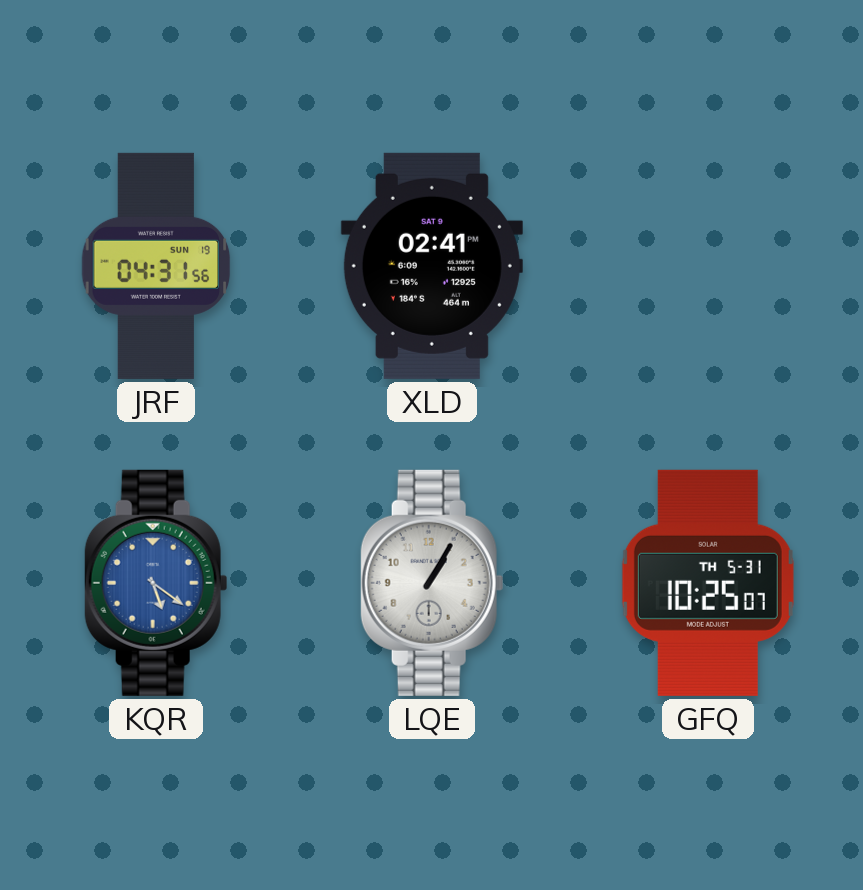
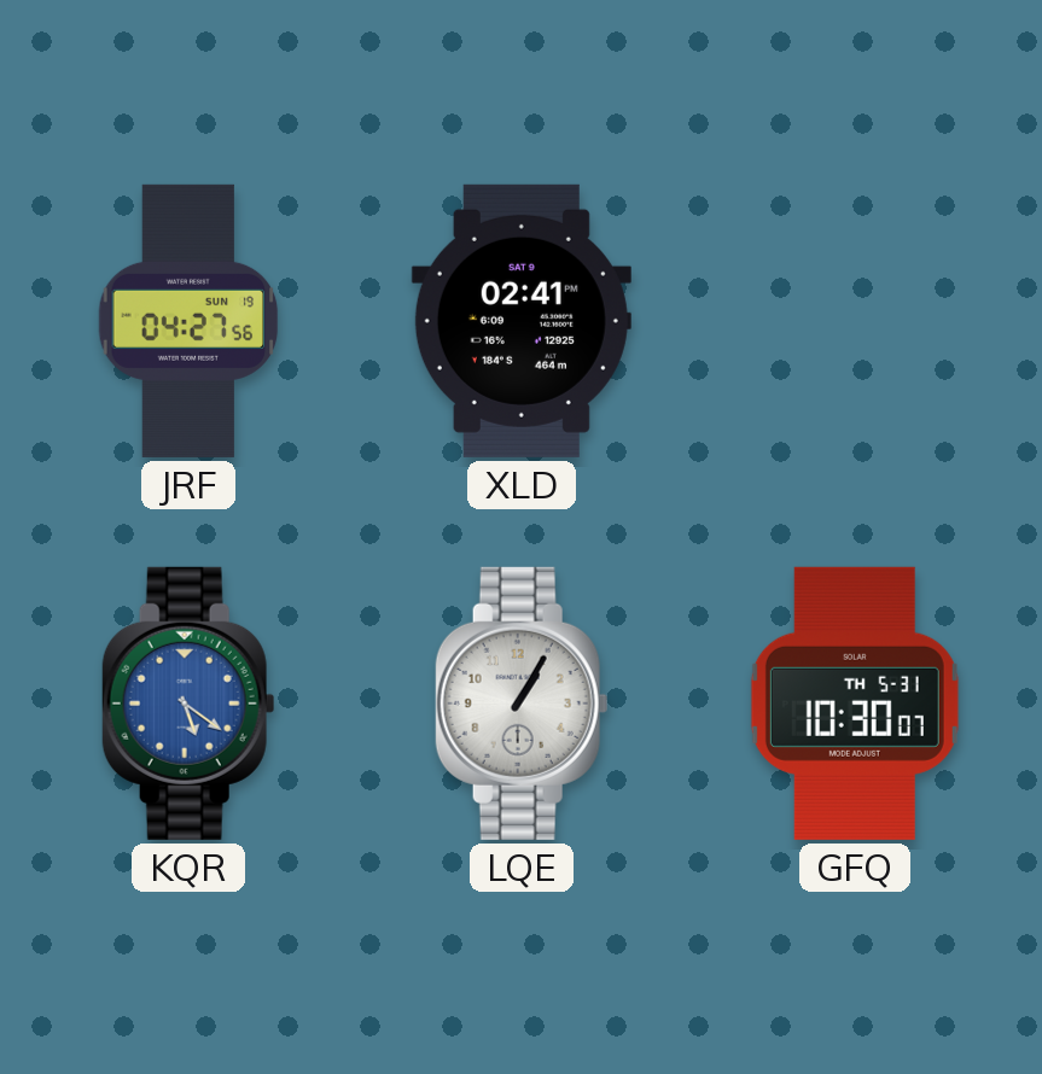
JRF: 04:31 -> 04:27
GFQ: 10:25 -> 10:30
